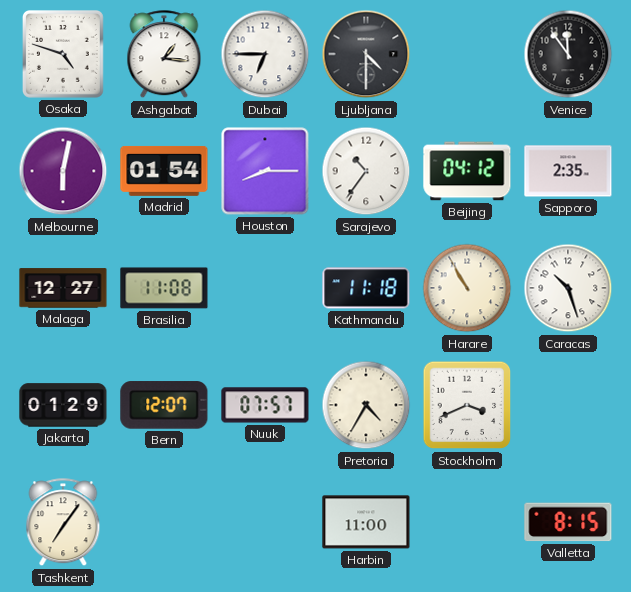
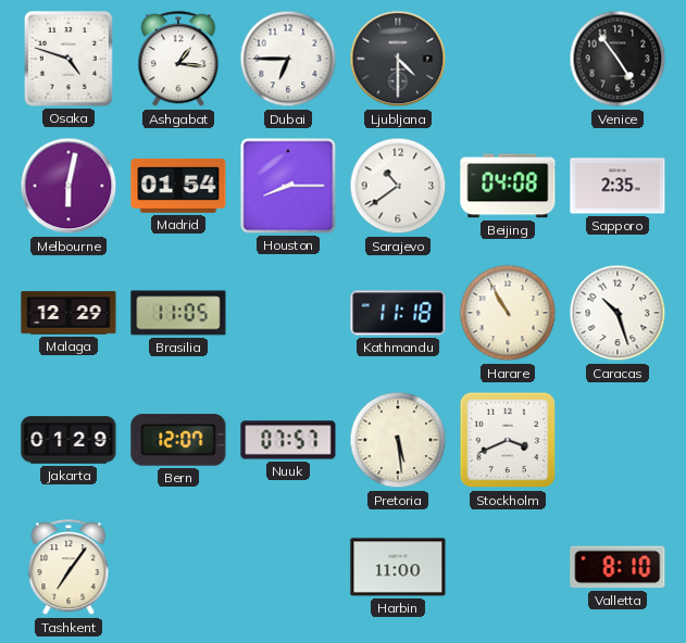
Venice: 11:54 -> 4:54
Sarajevo: 10:36 -> 10:39
Beijing: 04:12 -> 04:08
Malaga: 12:27 -> 12:29
Brasilia: 11:08 -> 11:05
Pretoria: 4:35 -> 5:29
Valletta: 8:15 -> 8:10
